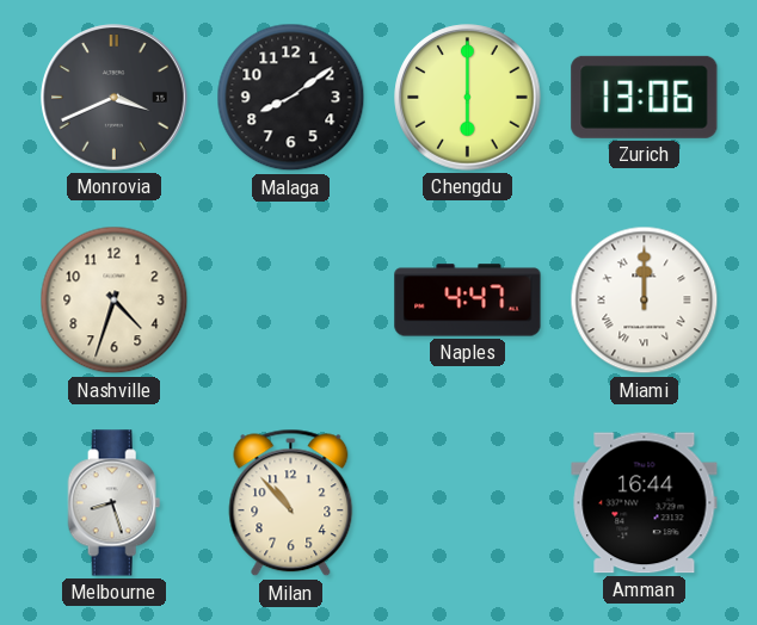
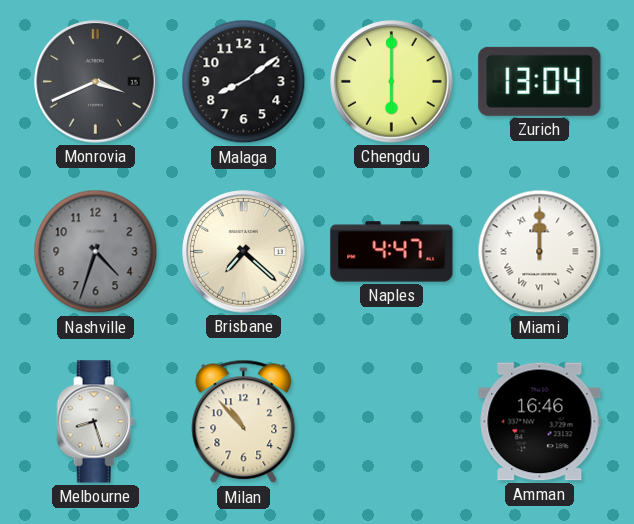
Zurich: 13:06 -> 13:04
Nashville dial: cream -> grey
Brisbane: none -> 7:22
Amman: 16:44 -> 16:46
